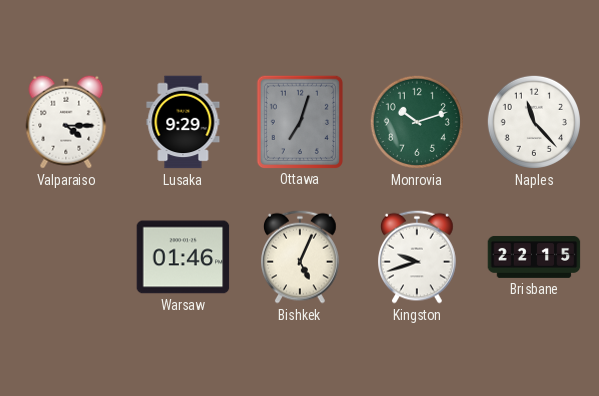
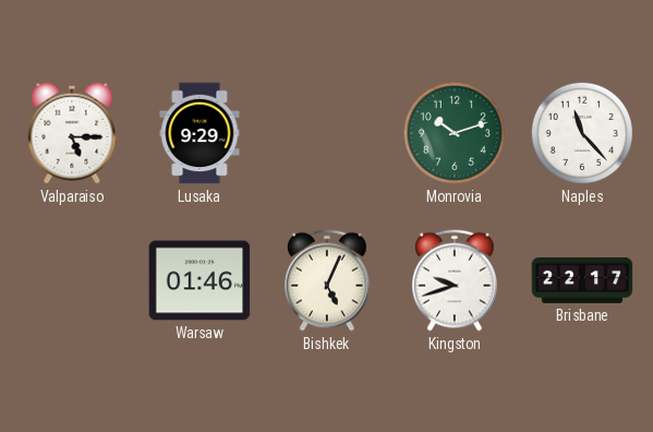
Valparaiso: 4:15 -> 5:15
Ottawa: 7:03 -> none
Brisbane: 22:15 -> 22:17
